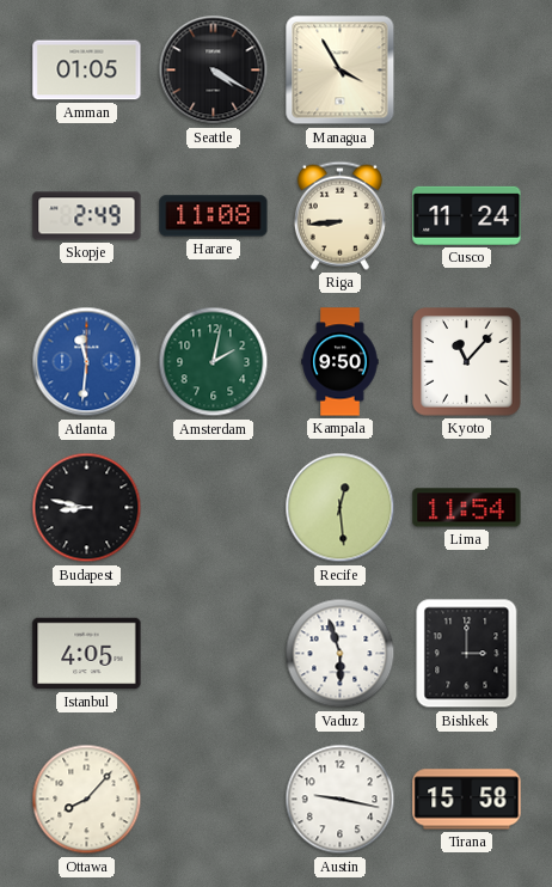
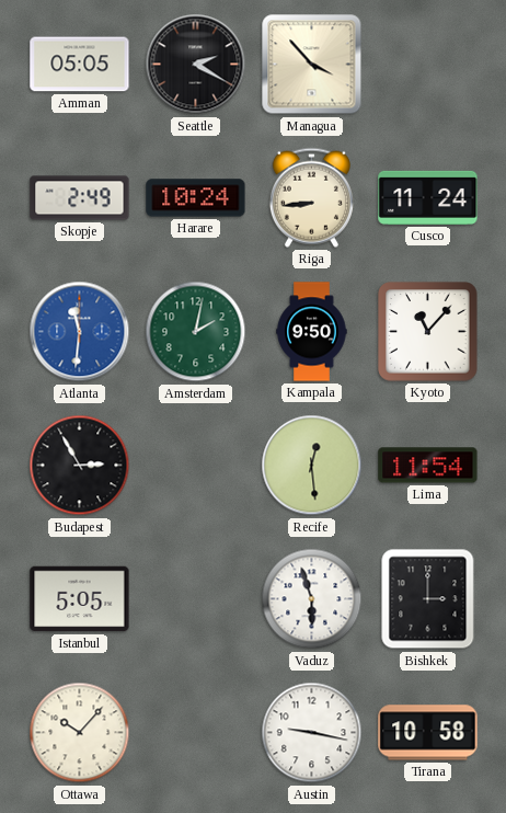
Amman: 01:05 -> 05:05
Seattle: 4:20 -> 2:20
Managua: 3:55 -> 3:53
Harare: 11:08 -> 10:24
Budapest: 8:47 -> 2:55
Istanbul: 4:05 -> 5:05
Ottawa: 8:07 -> 10:07
Tirana: 15:58 -> 10:58
